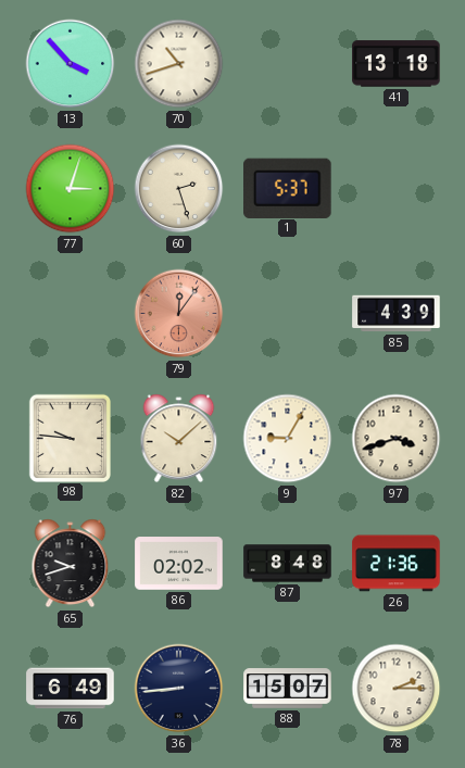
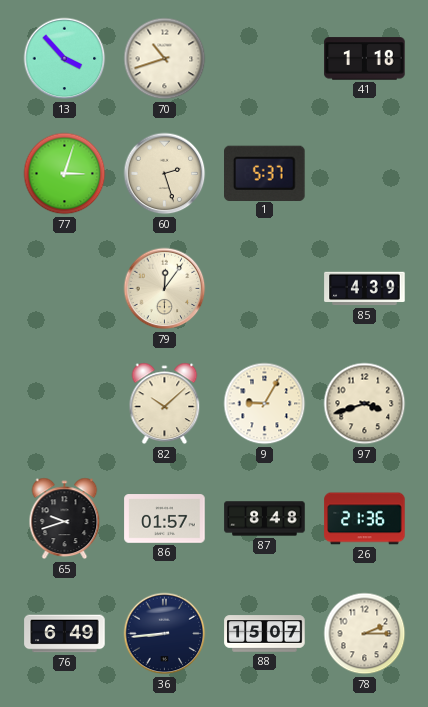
41: 13:18 -> 1:18
79 dial: salmon -> cream
98: 9:46 -> none
86: 02:02 -> 01:57
